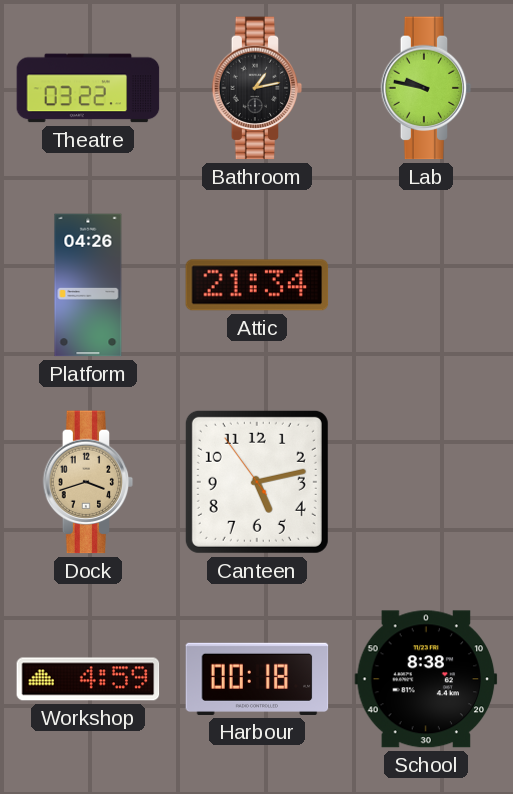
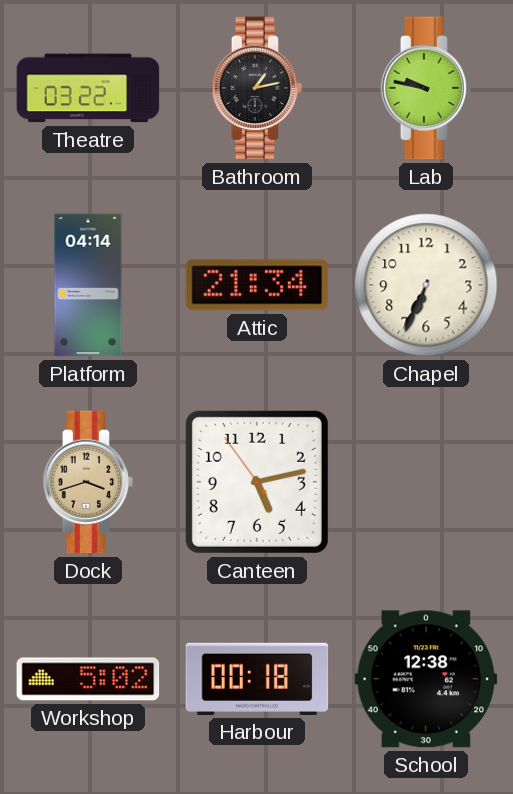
Platform: 04:26 -> 04:14
Chapel: none -> 6:34
Workshop: 4:59 -> 5:02
School: 8:38 -> 12:38
